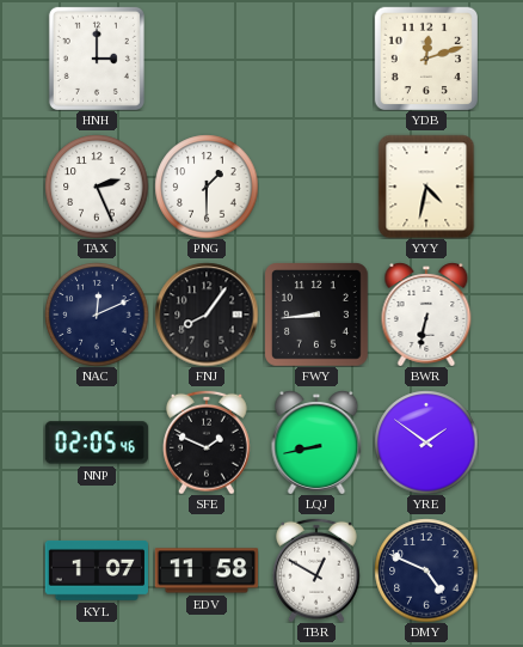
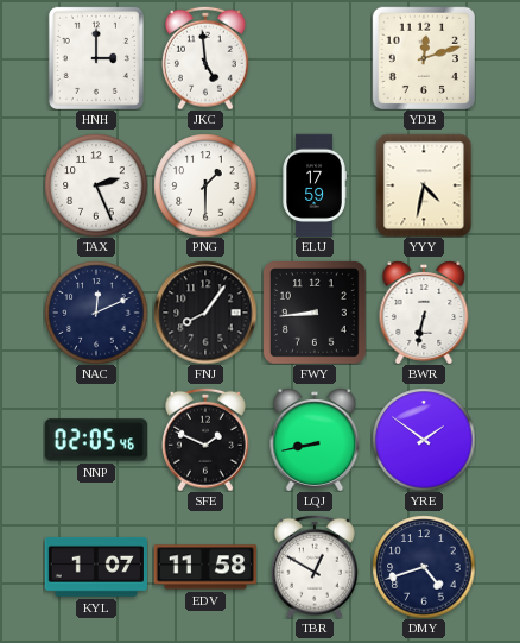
JKC: none -> 4:59
ELU: none -> 17:59
DMY: 4:49 -> 4:42
